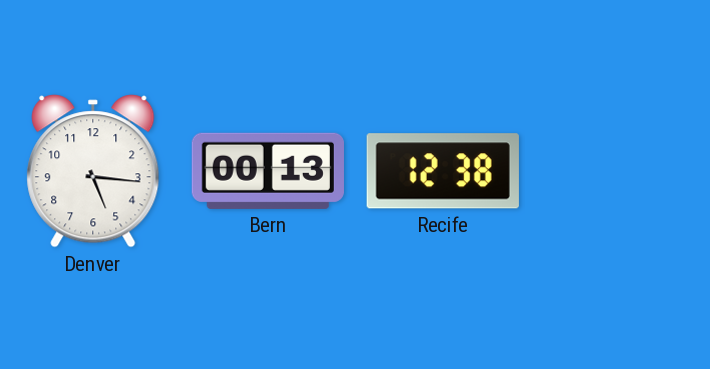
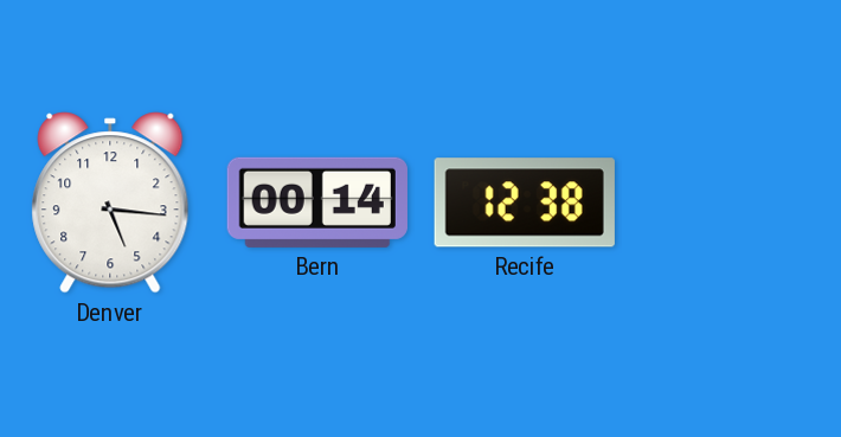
Bern: 00:13 -> 00:14
